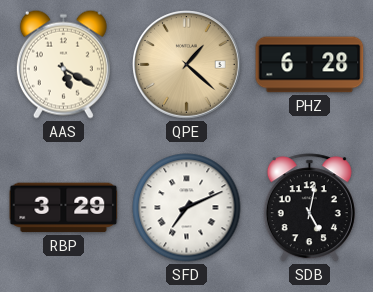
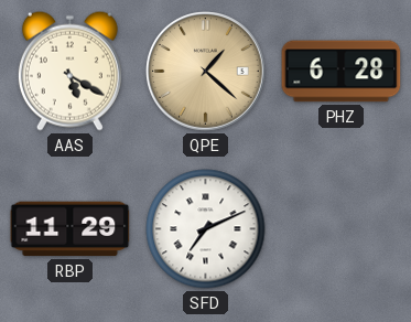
RBP: 3:29 -> 11:29
SDB: 5:02 -> none
